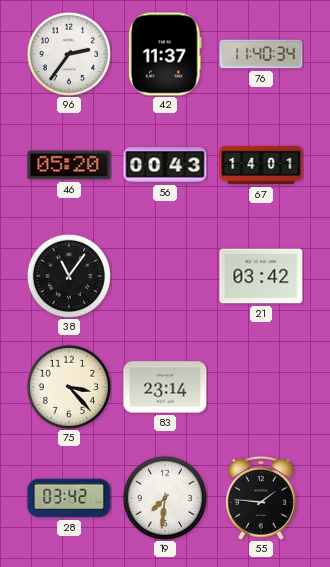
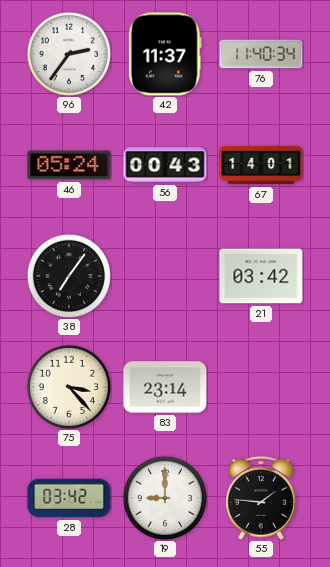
46: 05:20 -> 05:24
38: 11:06 -> 7:06
19: 7:31 -> 9:00
